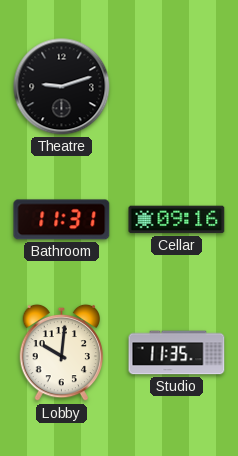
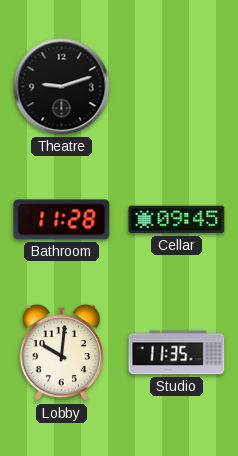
Bathroom: 11:31 -> 11:28
Cellar: 09:16 -> 09:45
